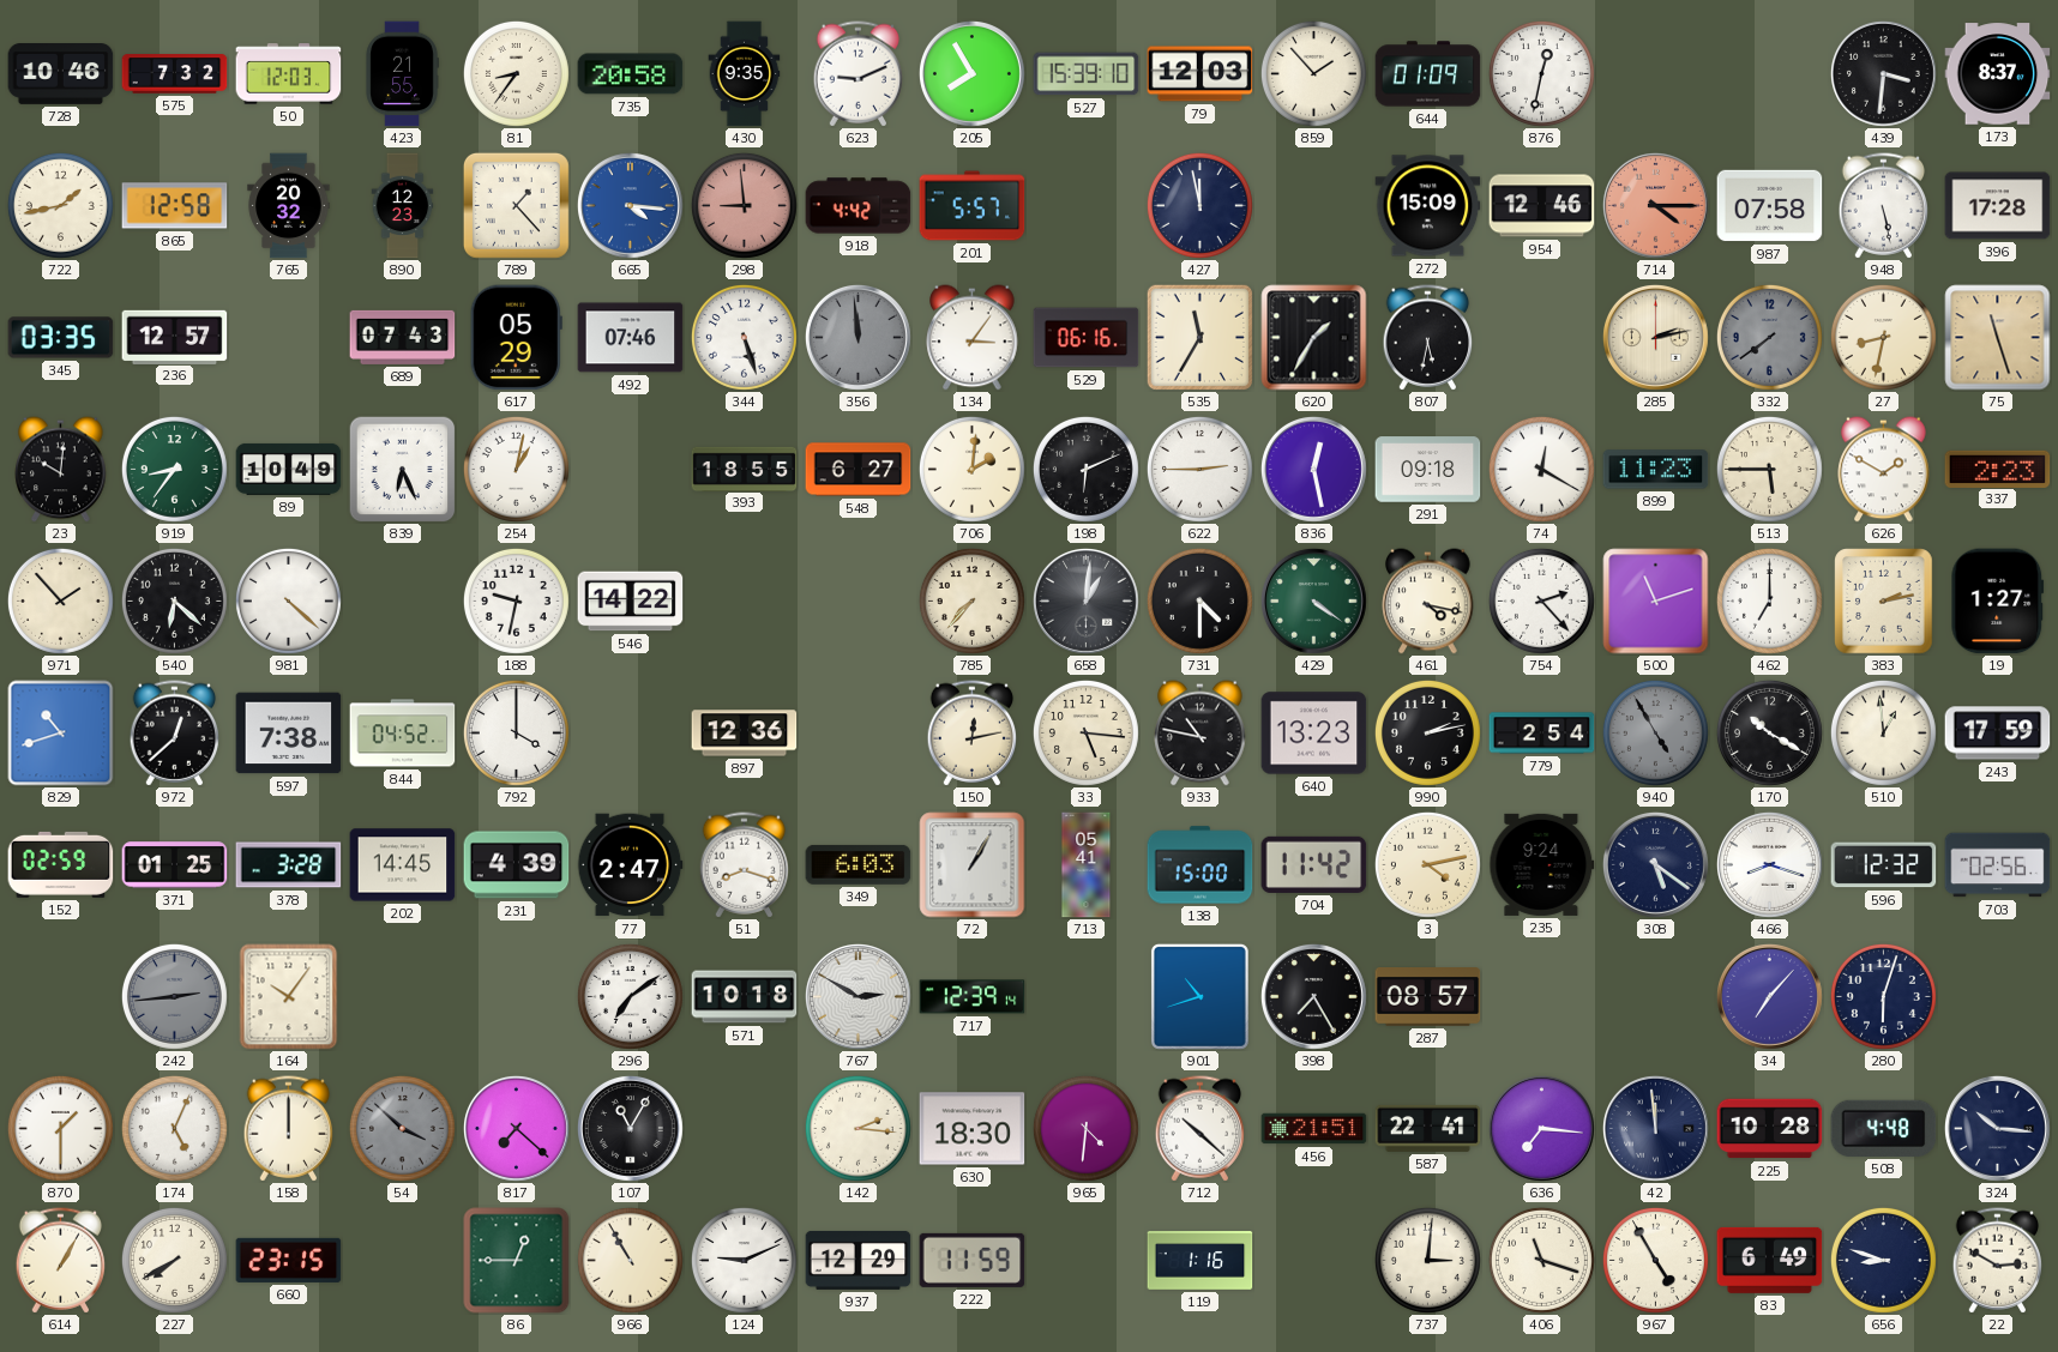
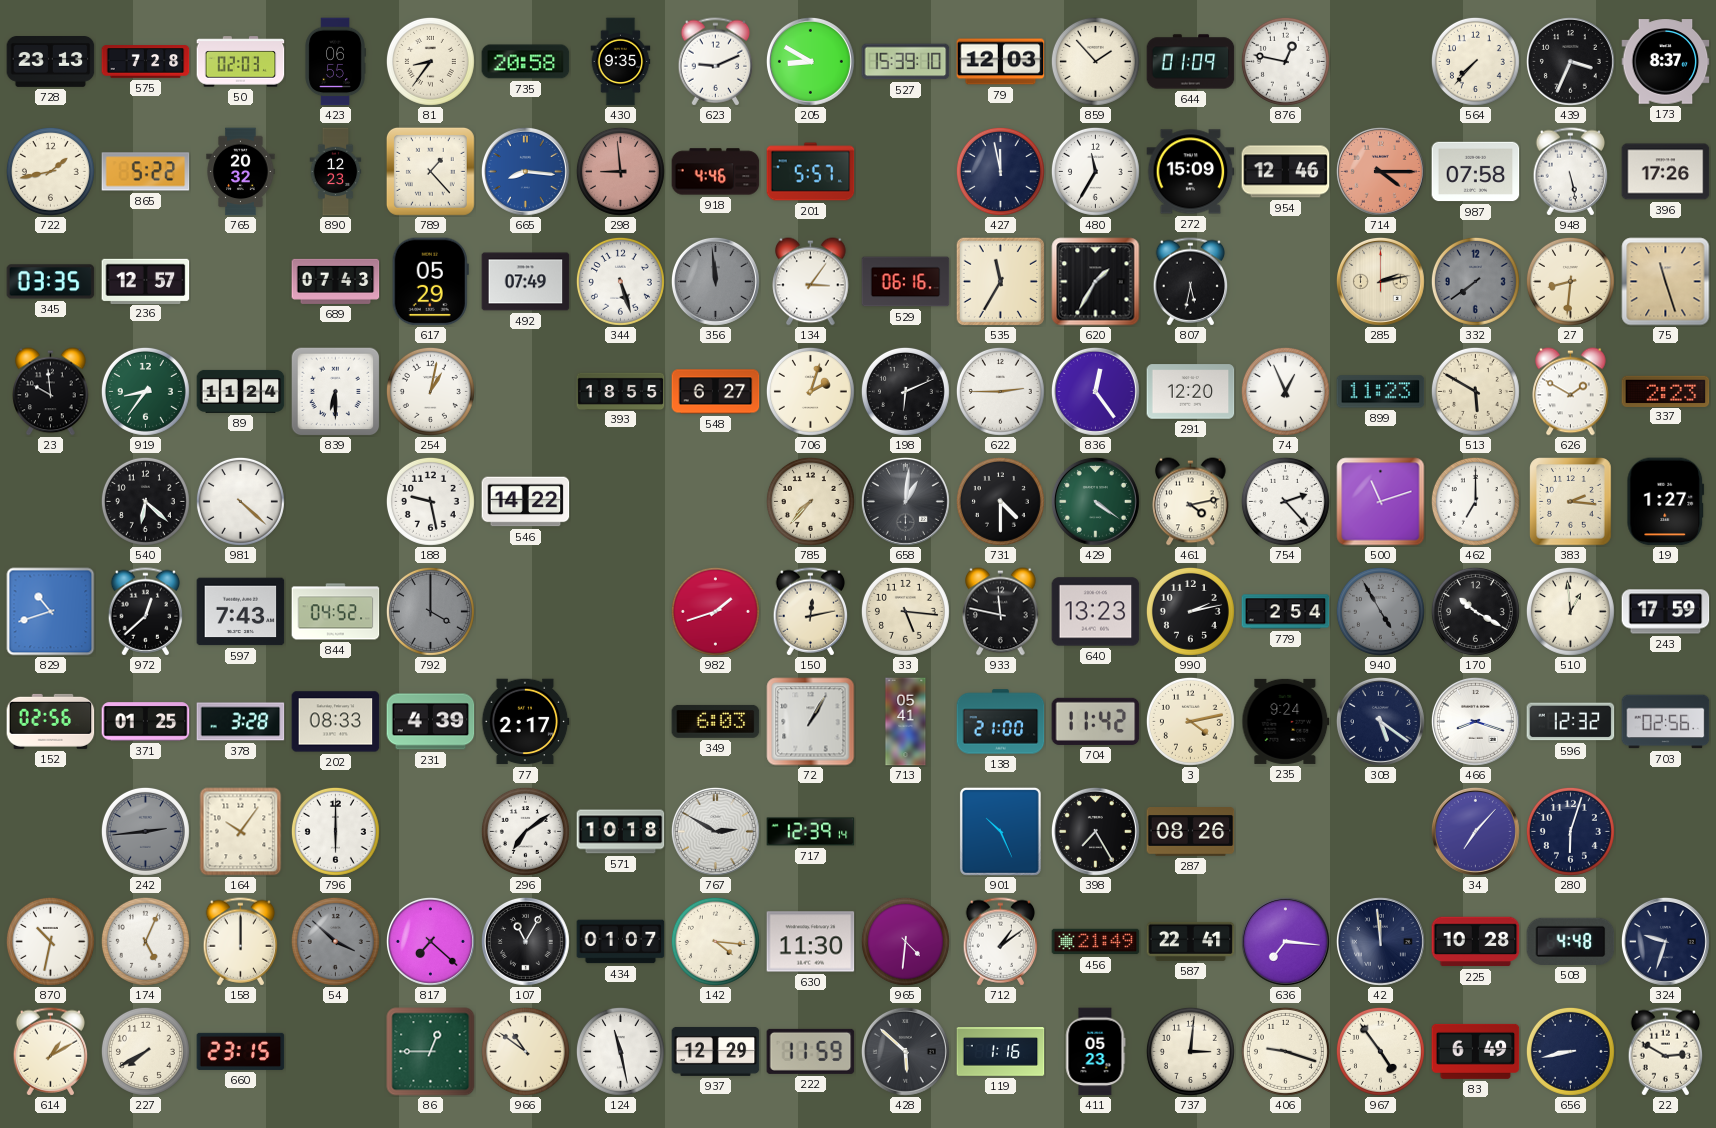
728: 10:46 -> 23:13
575: 7:32 -> 7:28
50: 12:03 -> 02:03
423: 21:55 -> 06:55
205: 7:55 -> 8:50
876: 12:32 -> 12:47
564: none -> 7:37
439: 3:31 -> 3:34
865: 12:58 -> 5:22
665: 4:16 -> 8:16
918: 4:42 -> 4:46
480: none -> 11:35
396: 17:28 -> 17:26
492: 07:46 -> 07:49
27: 8:32 -> 8:31
23: 10:01 -> 9:59
89: 10:49 -> 11:24
839: 6:26 -> 6:30
706: 2:01 -> 2:03
836: 12:28 -> 12:24
291: 09:18 -> 12:20
74: 12:20 -> 12:56
513: 5:45 -> 5:50
971: 1:53 -> none
188: 9:32 -> 9:28
461: 4:17 -> 4:13
383: 2:13 -> 2:16
597: 7:38 -> 7:43
792 dial: white -> grey
897: 12:36 -> none
982: none -> 1:42
933: 10:47 -> 11:47
152: 02:59 -> 02:56
202: 14:45 -> 08:33
77: 2:47 -> 2:17
51: 8:18 -> none
138: 15:00 -> 21:00
796: none -> 6:00
901: 10:42 -> 10:26
287: 08:57 -> 08:26
870: 1:30 -> 10:32
434: none -> 01:07
142: 2:16 -> 4:16
630: 18:30 -> 11:30
712: 10:22 -> 1:09
456: 21:51 -> 21:49
324: 10:16 -> 9:33
614: 1:05 -> 1:10
966: 10:55 -> 10:51
124: 9:11 -> 11:28
428: none -> 5:52
411: none -> 05:23
406: 11:18 -> 9:18
967: 4:55 -> 4:54
656: 8:48 -> 8:43
